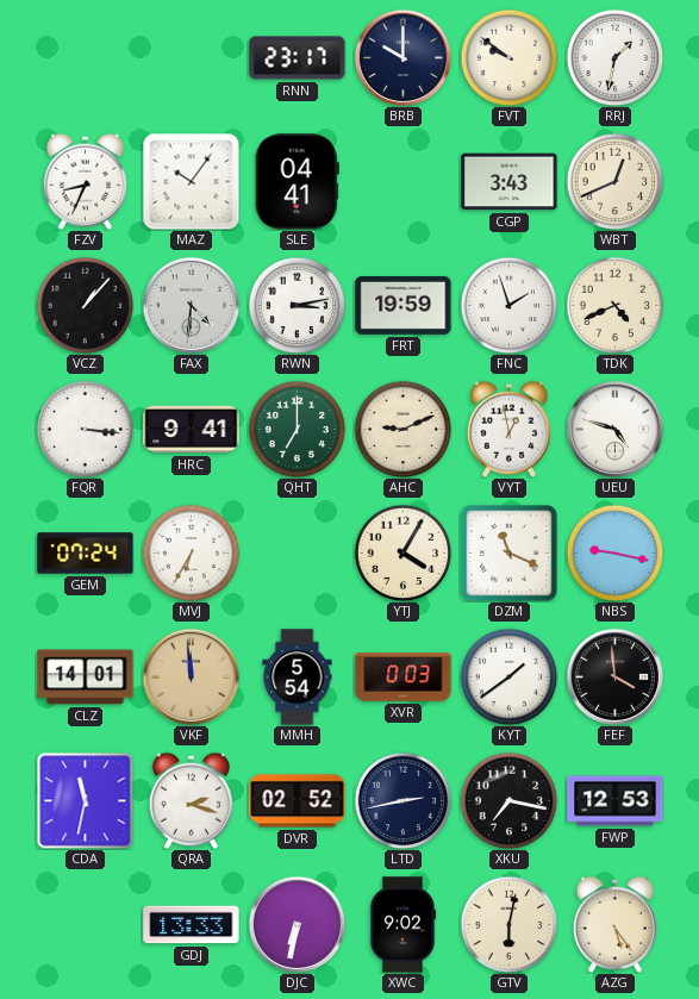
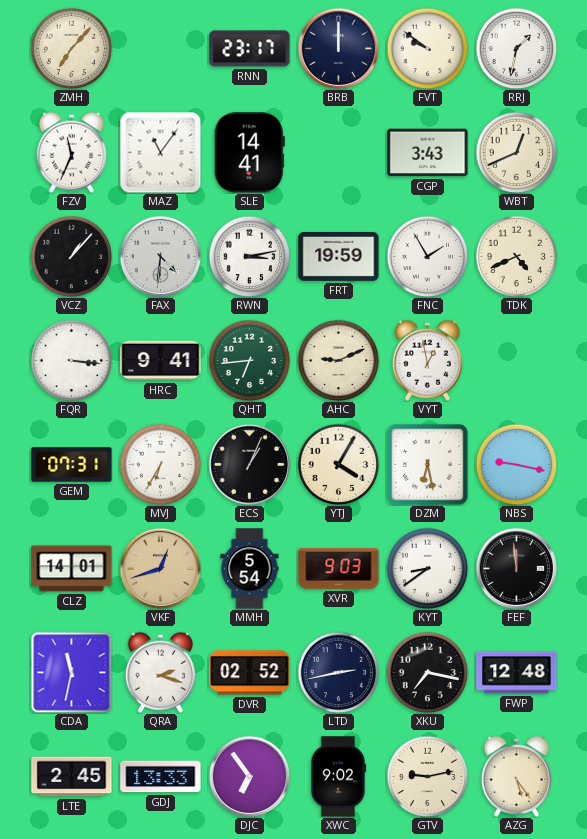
ZMH: none -> 7:07
BRB: 10:00 -> 12:00
FZV: 8:34 -> 11:34
MAZ: 10:06 -> 11:06
SLE: 04:41 -> 14:41
FNC: 1:57 -> 1:55
QHT: 7:00 -> 6:44
UEU: 4:48 -> none
GEM: 07:24 -> 07:31
ECS: none -> 1:04
DZM: 11:19 -> 6:28
VKF: 11:59 -> 12:42
XVR: 0:03 -> 9:03
KYT: 1:39 -> 8:39
FEF: 3:59 -> 11:59
FWP: 12:53 -> 12:48
LTE: none -> 2:45
DJC: 6:32 -> 6:54
GTV: 6:02 -> 9:13
